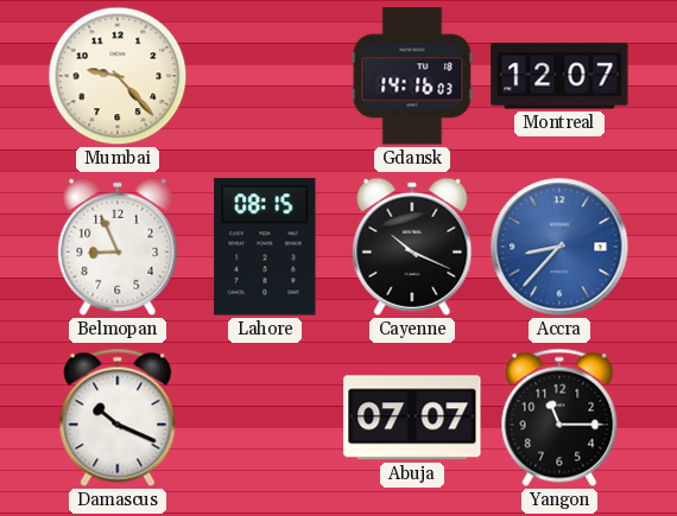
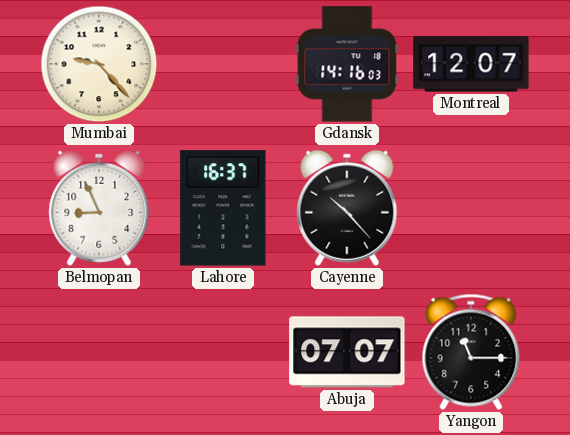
Lahore: 08:15 -> 16:37
Cayenne: 10:19 -> 10:23
Accra: 8:37 -> none
Damascus: 10:19 -> none
